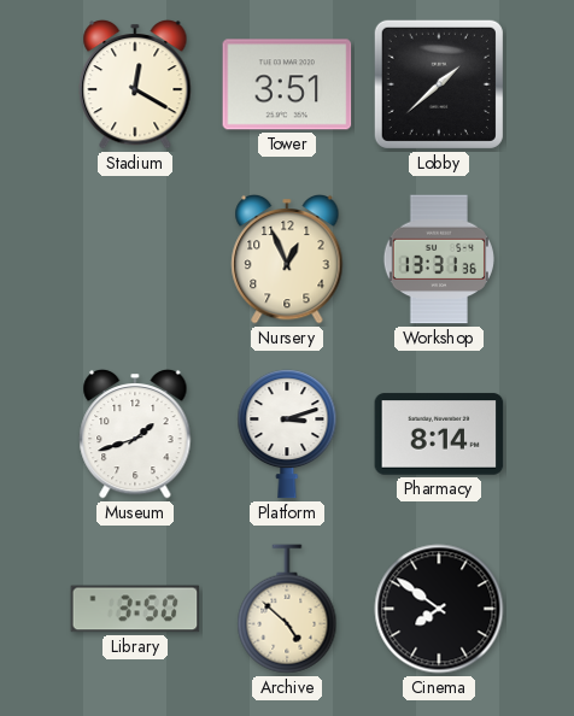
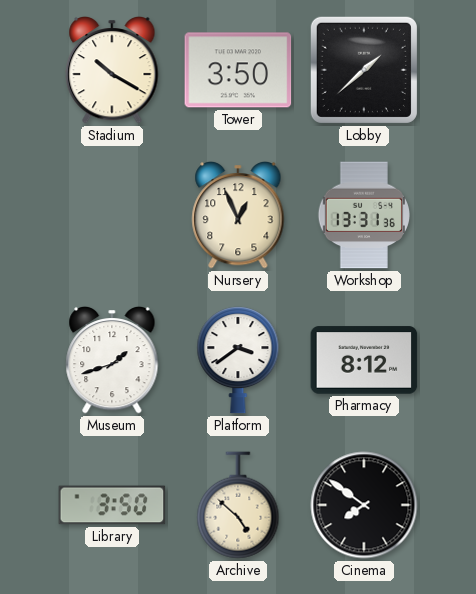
Stadium: 12:20 -> 10:20
Tower: 3:51 -> 3:50
Platform: 3:12 -> 3:39
Pharmacy: 8:14 -> 8:12
